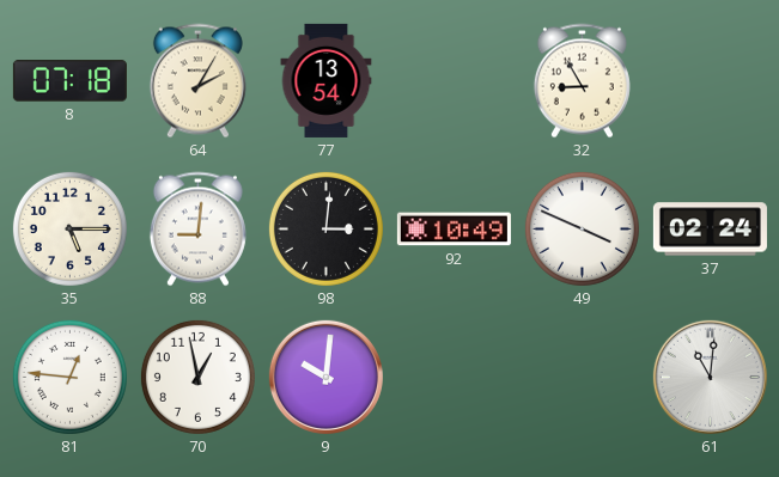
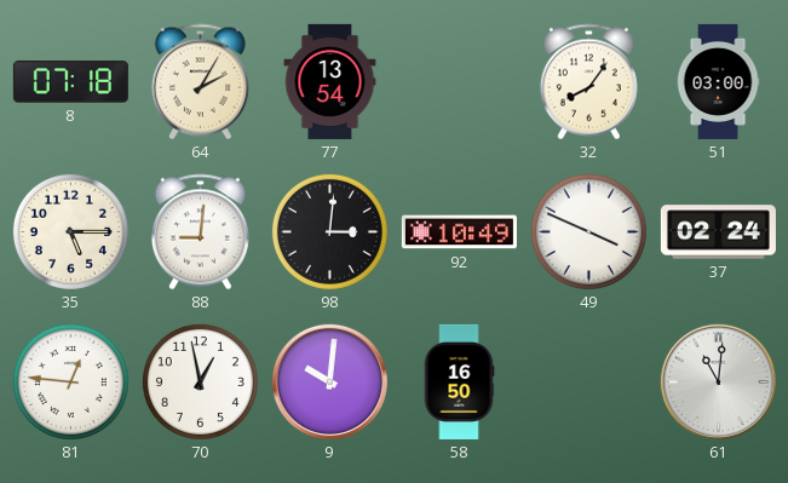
32: 8:55 -> 8:06
51: none -> 03:00
58: none -> 16:50
